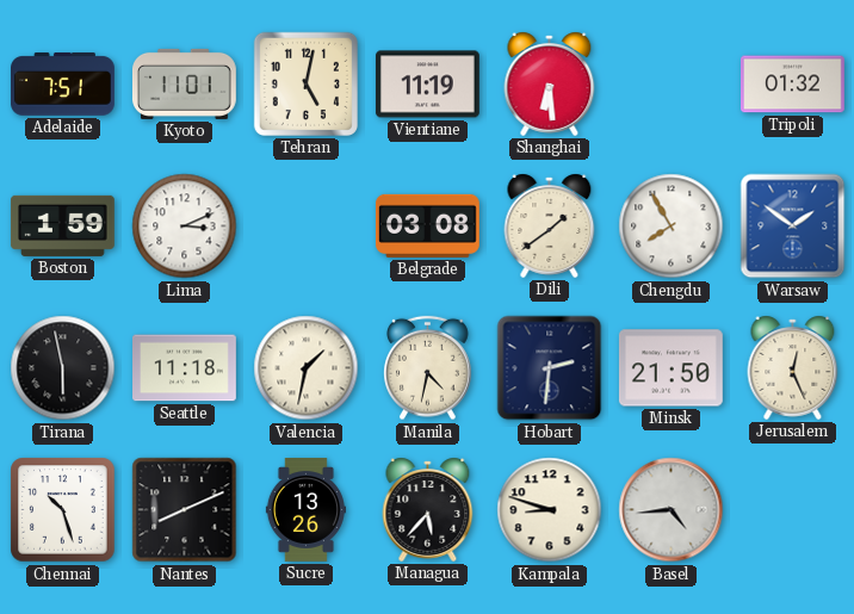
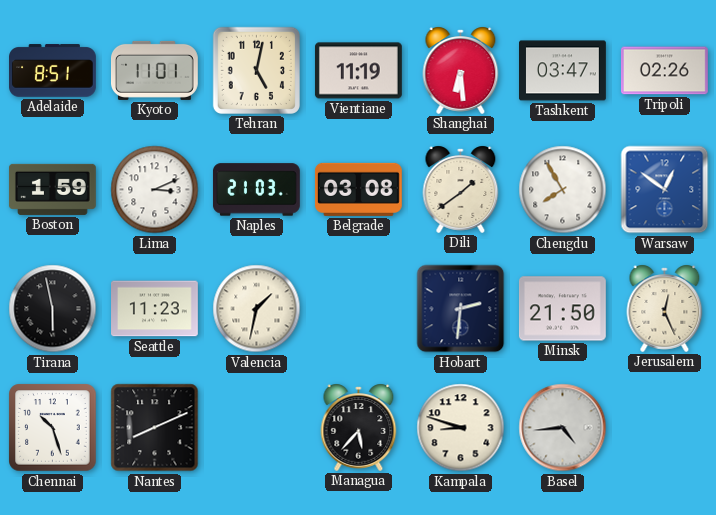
Adelaide: 7:51 -> 8:51
Tashkent: none -> 03:47
Tripoli: 01:32 -> 02:26
Naples: none -> 21:03
Warsaw: 1:51 -> 12:51
Seattle: 11:18 -> 11:23
Manila: 4:32 -> none
Sucre: 13:26 -> none
